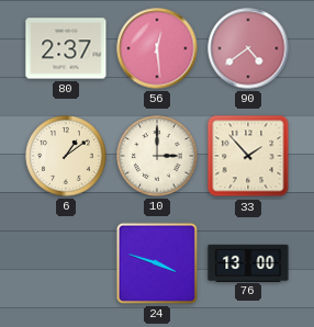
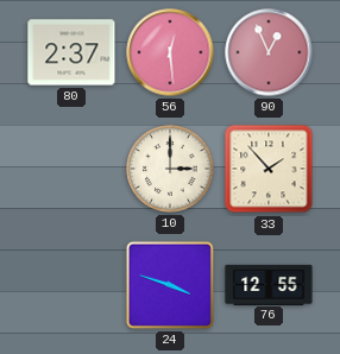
90: 4:39 -> 12:56
6: 1:09 -> none
76: 13:00 -> 12:55
